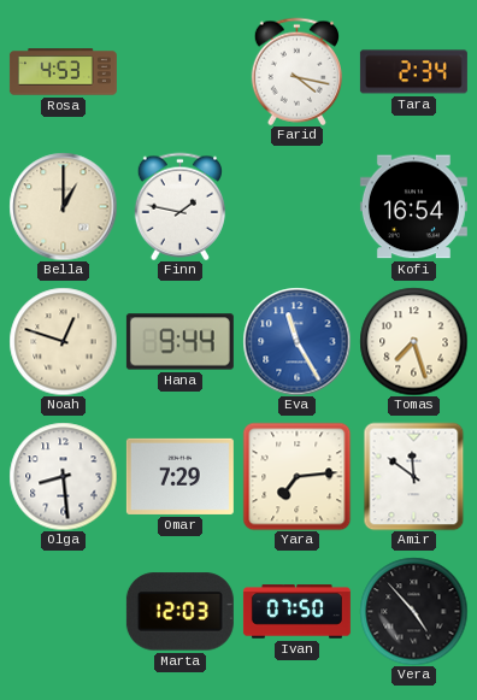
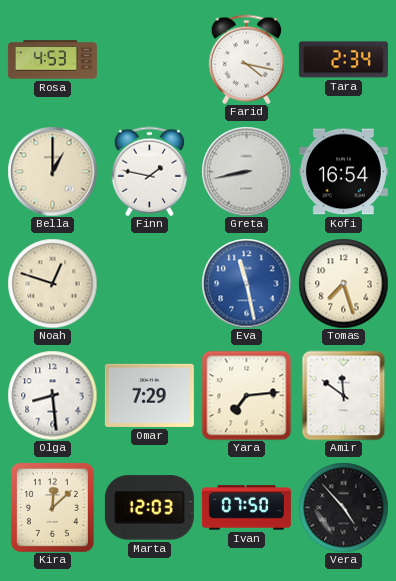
Greta: none -> 8:43
Hana: 9:44 -> none
Eva: 11:25 -> 11:28
Kira: none -> 12:08
